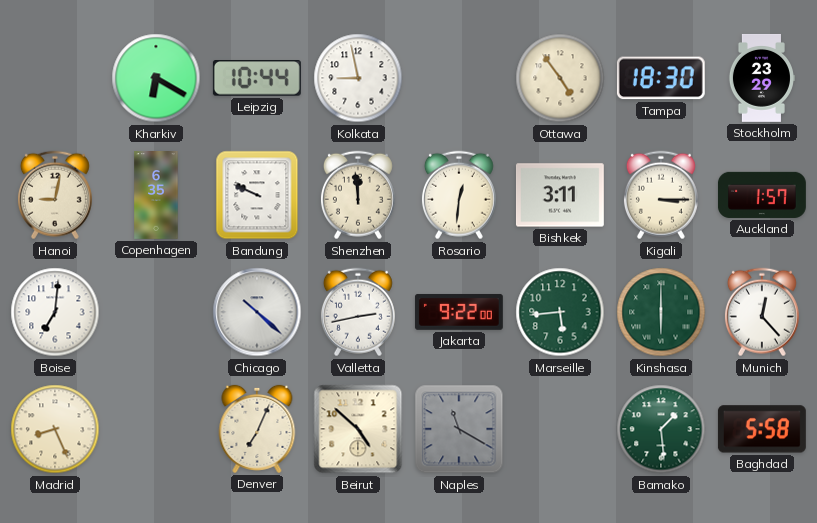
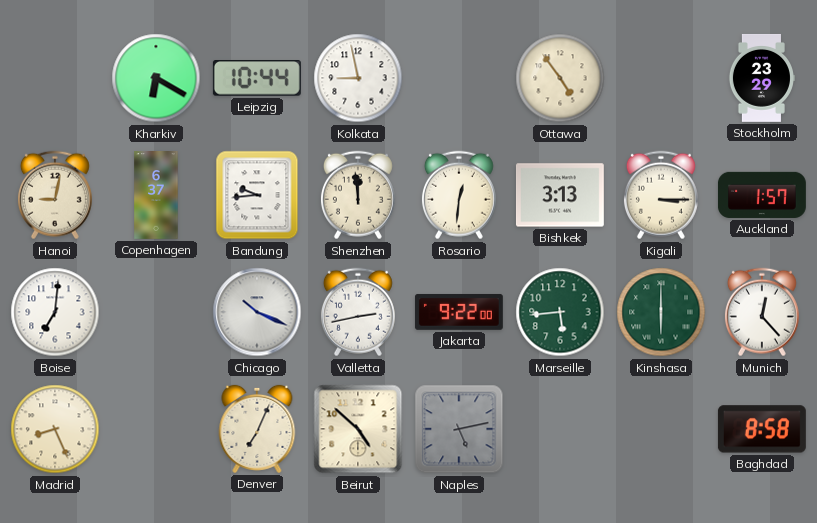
Tampa: 18:30 -> none
Copenhagen: 6:35 -> 6:37
Bandung: 9:49 -> 9:44
Bishkek: 3:11 -> 3:13
Chicago: 10:22 -> 10:19
Naples: 11:20 -> 5:13
Bamako: 1:29 -> none
Baghdad: 5:58 -> 8:58
